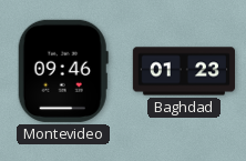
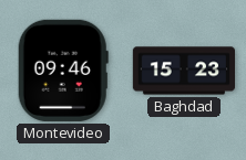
Baghdad: 01:23 -> 15:23
